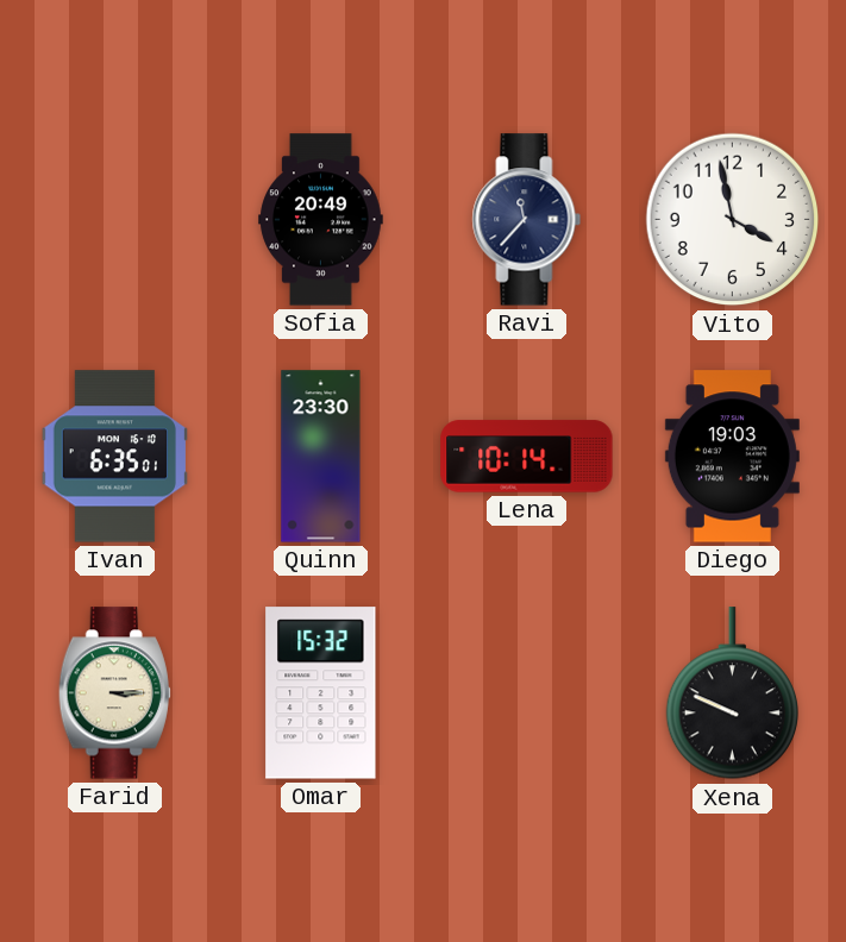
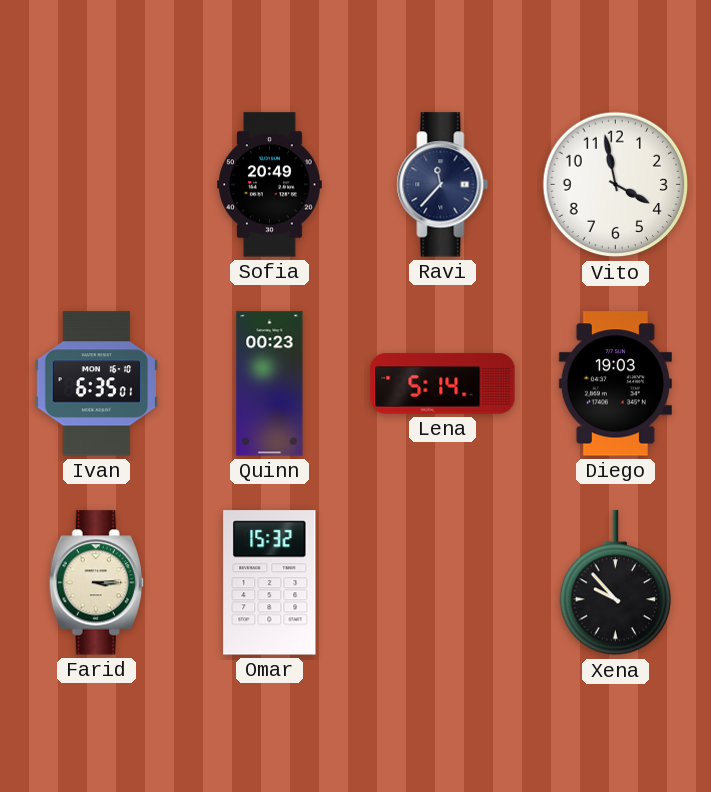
Quinn: 23:30 -> 00:23
Lena: 10:14 -> 5:14
Xena: 9:49 -> 9:53
